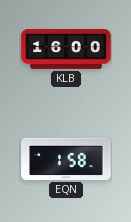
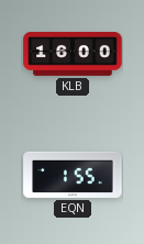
EQN: 1:58 -> 1:55
